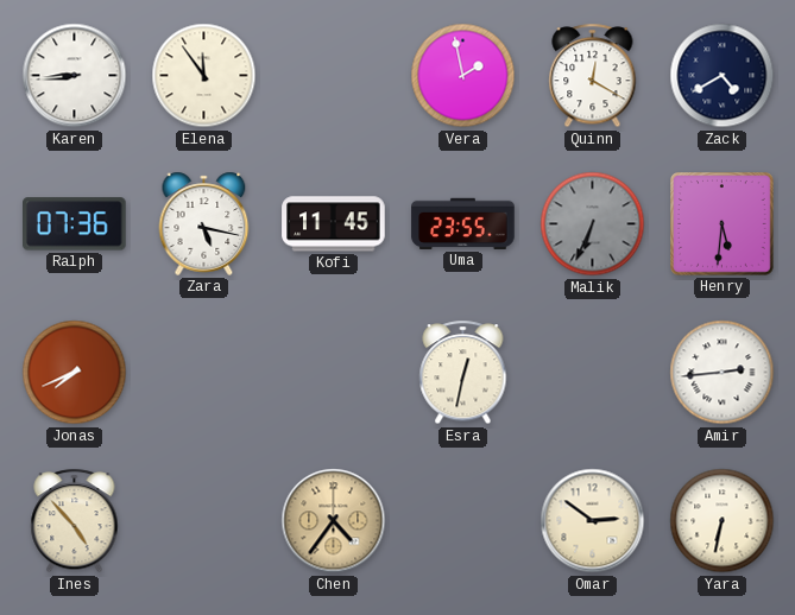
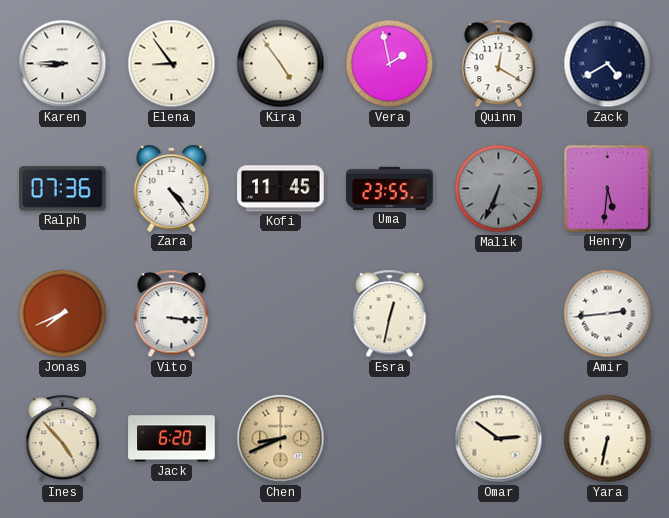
Karen: 8:44 -> 8:45
Elena: 11:54 -> 8:54
Kira: none -> 4:54
Zara: 5:17 -> 4:24
Vito: none -> 3:16
Jack: none -> 6:20
Chen: 4:36 -> 8:41
